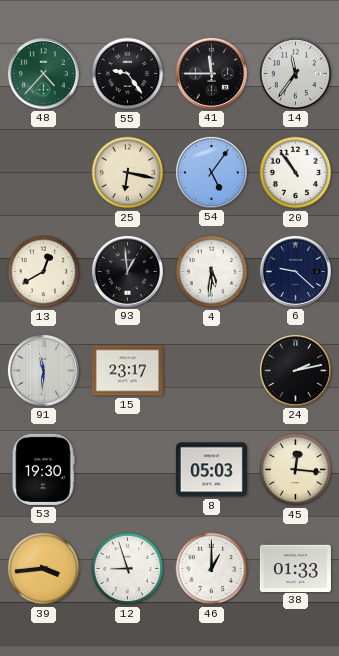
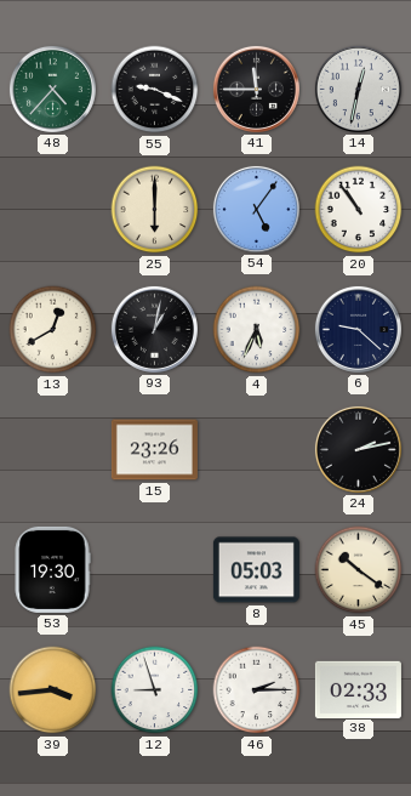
55: 9:24 -> 9:19
14: 11:36 -> 12:32
25: 6:17 -> 6:00
93: 12:59 -> 1:02
4: 5:31 -> 5:34
91: 11:31 -> none
15: 23:17 -> 23:26
45: 12:16 -> 10:21
46: 1:00 -> 2:15
38: 01:33 -> 02:33
